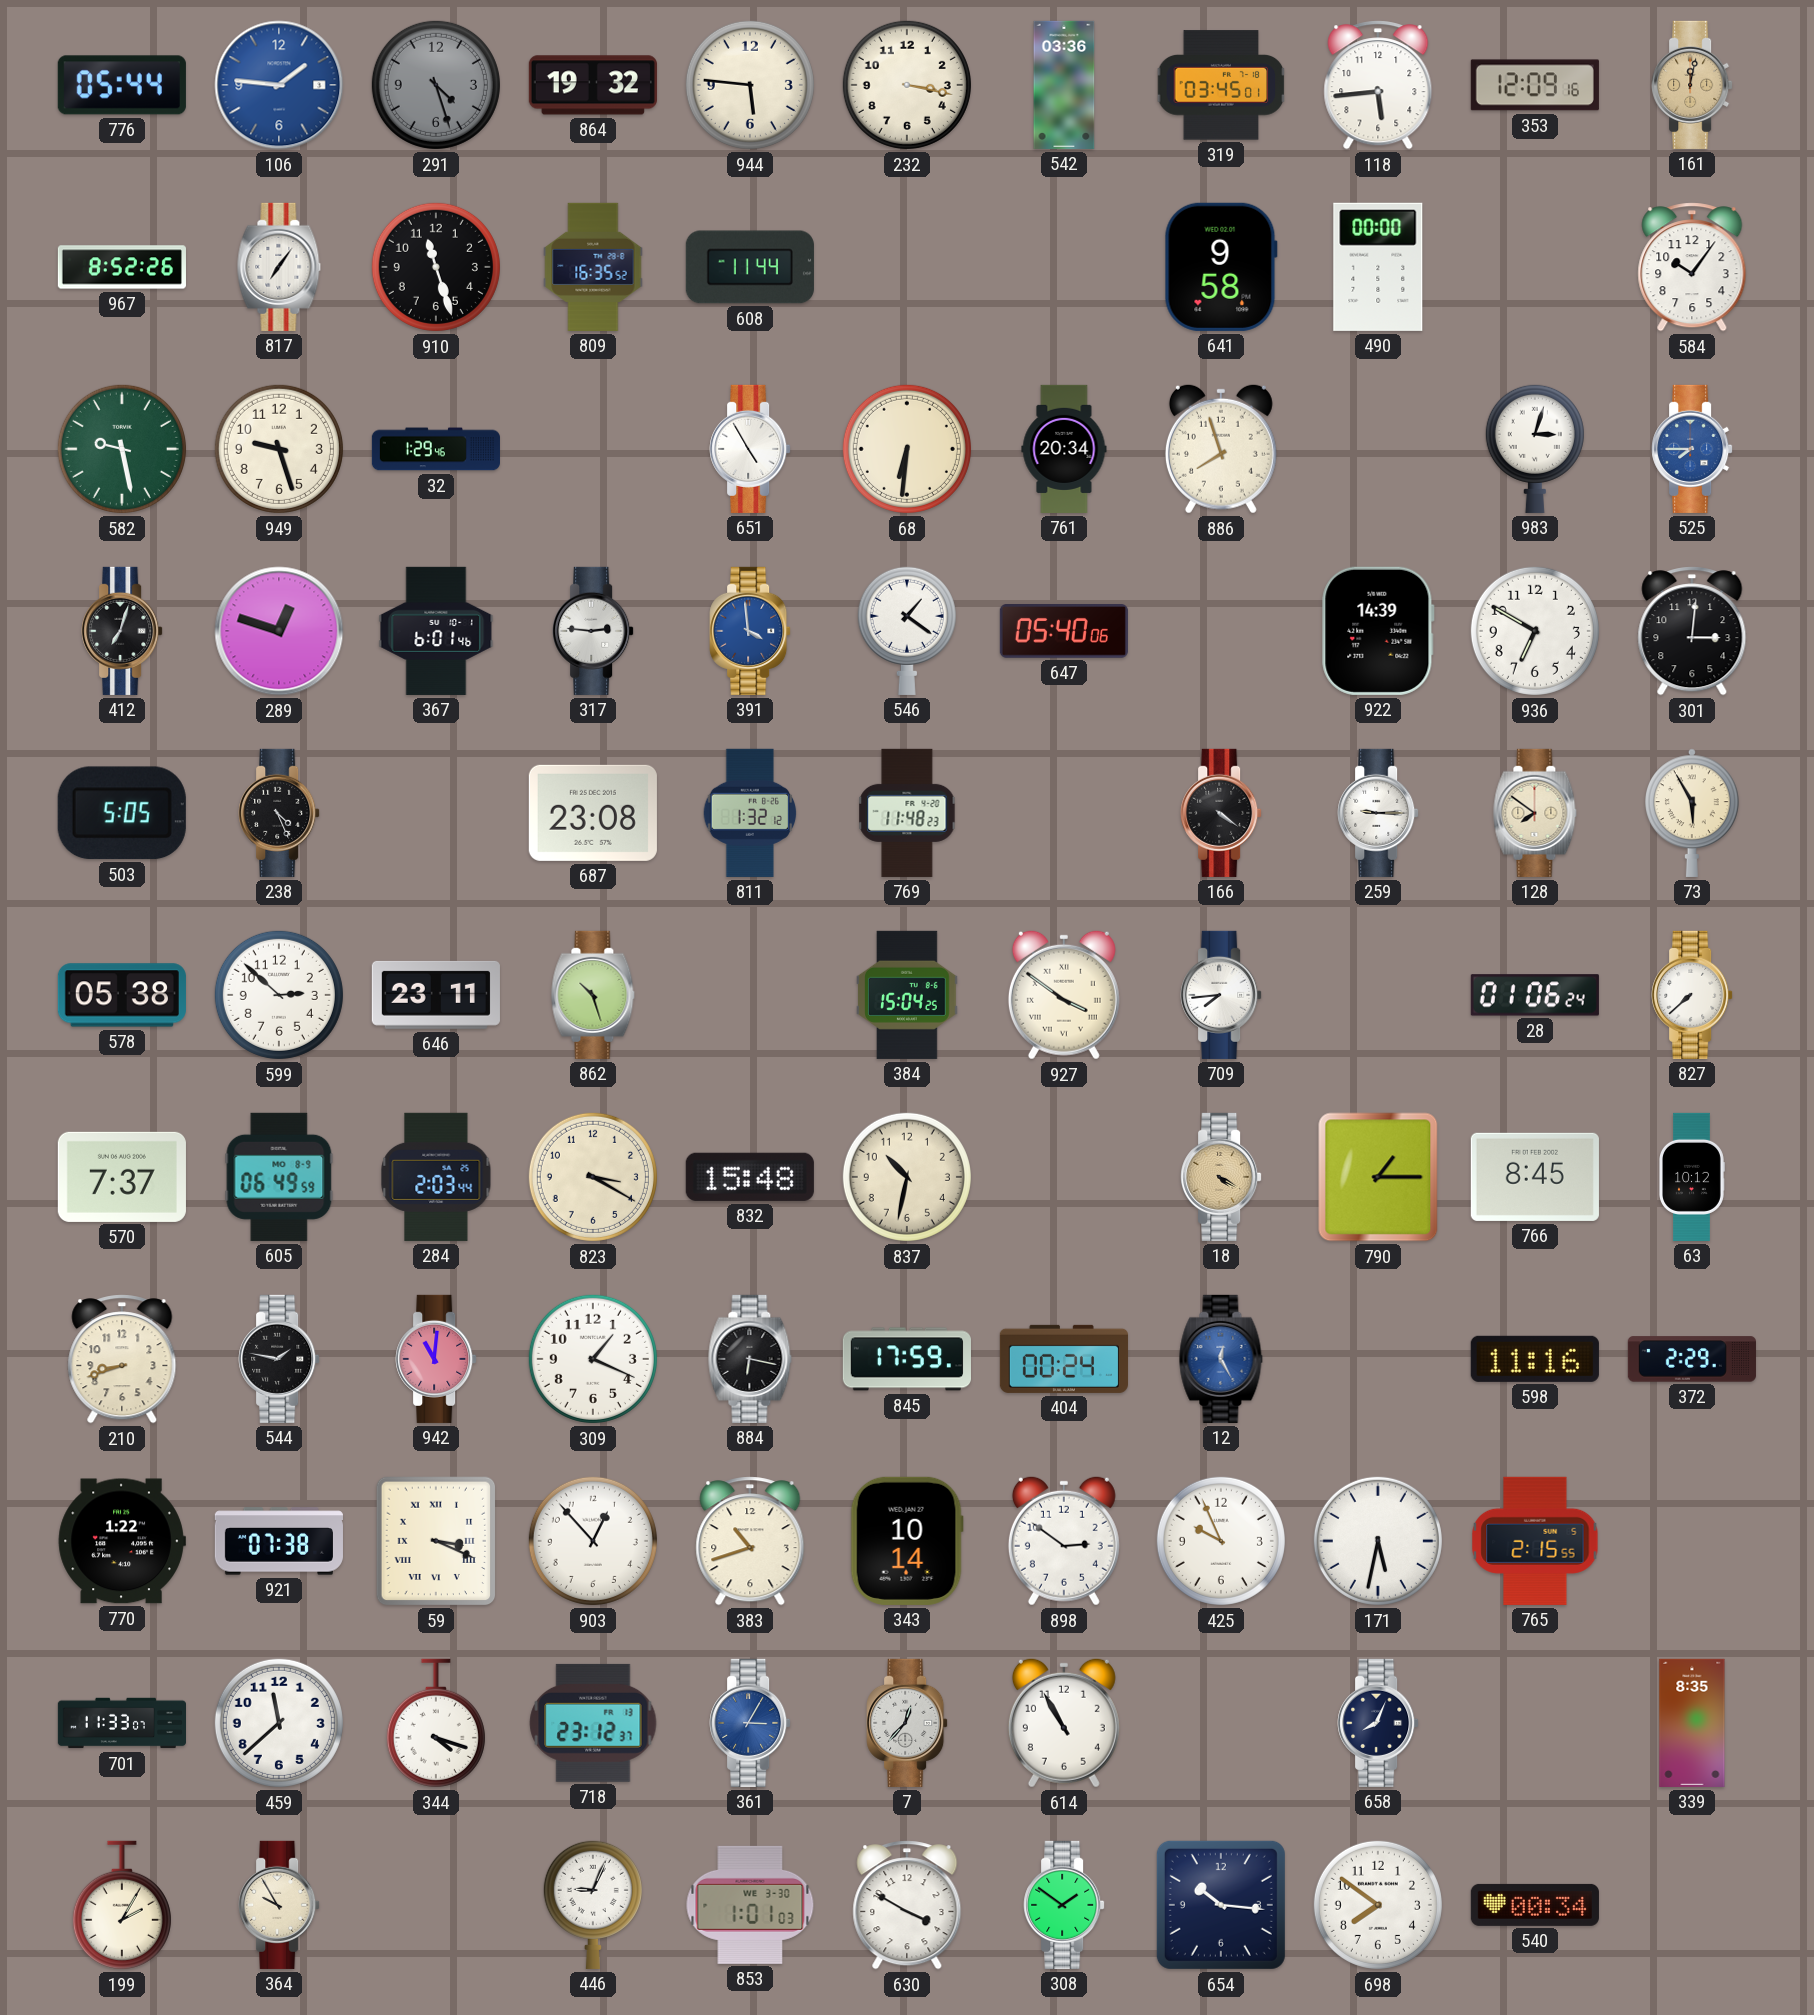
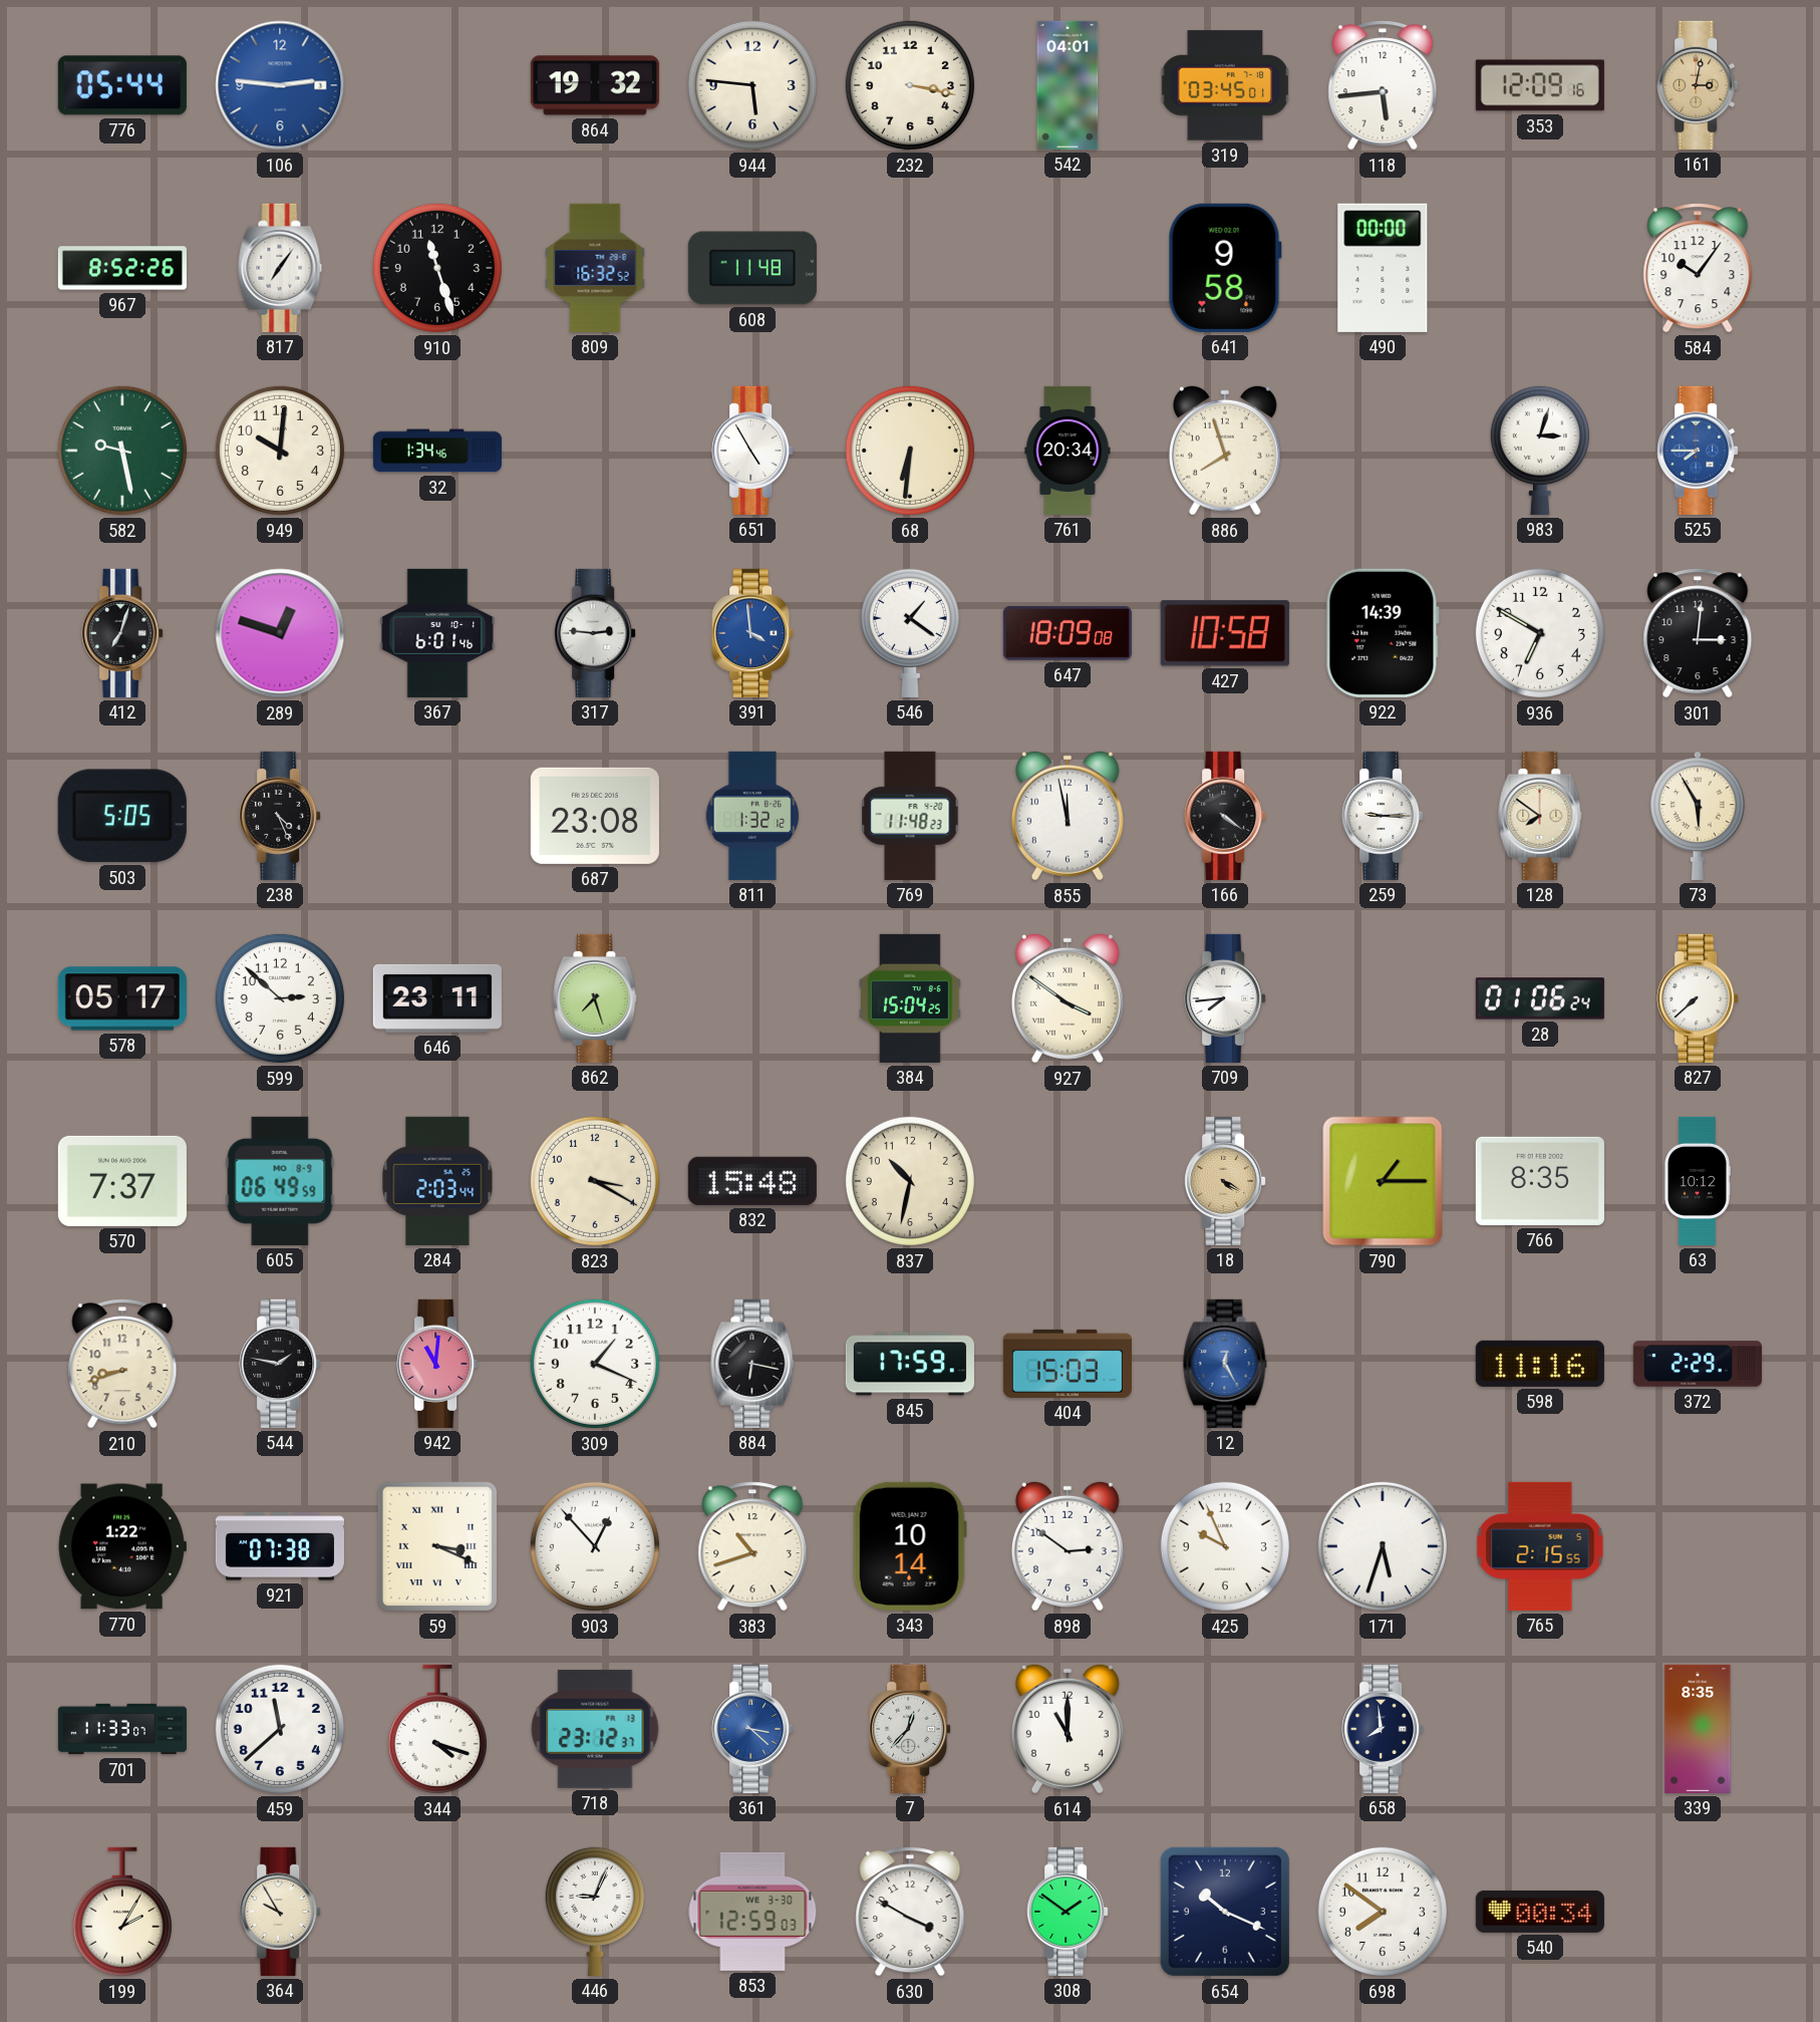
106: 1:46 -> 2:46
291: 4:27 -> none
542: 03:36 -> 04:01
161: 12:02 -> 3:02
809: 16:35 -> 16:32
608: 11:44 -> 11:48
949: 9:27 -> 10:01
32: 1:29 -> 1:34
647: 05:40 -> 18:09
427: none -> 10:58
855: none -> 11:58
578: 05:38 -> 05:17
862: 10:27 -> 7:27
766: 8:45 -> 8:35
404: 00:24 -> 15:03
171: 5:32 -> 5:33
361: 3:05 -> 3:22
614: 10:55 -> 11:00
658: 8:04 -> 7:59
853: 1:01 -> 12:59
654: 10:16 -> 10:19
